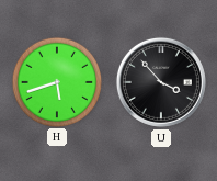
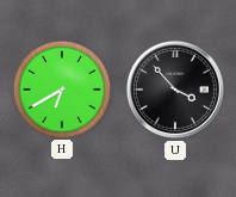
H: 5:42 -> 6:40
